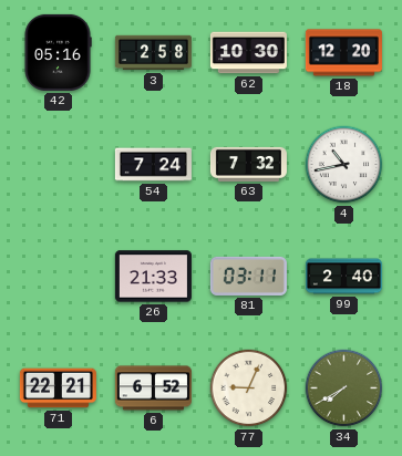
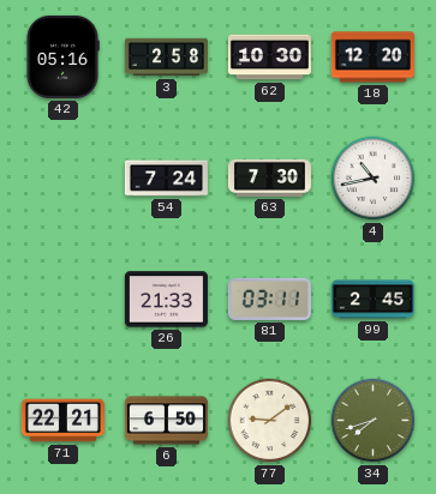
63: 7:32 -> 7:30
99: 2:40 -> 2:45
6: 6:52 -> 6:50
77: 9:04 -> 9:09
34: 7:40 -> 7:42
